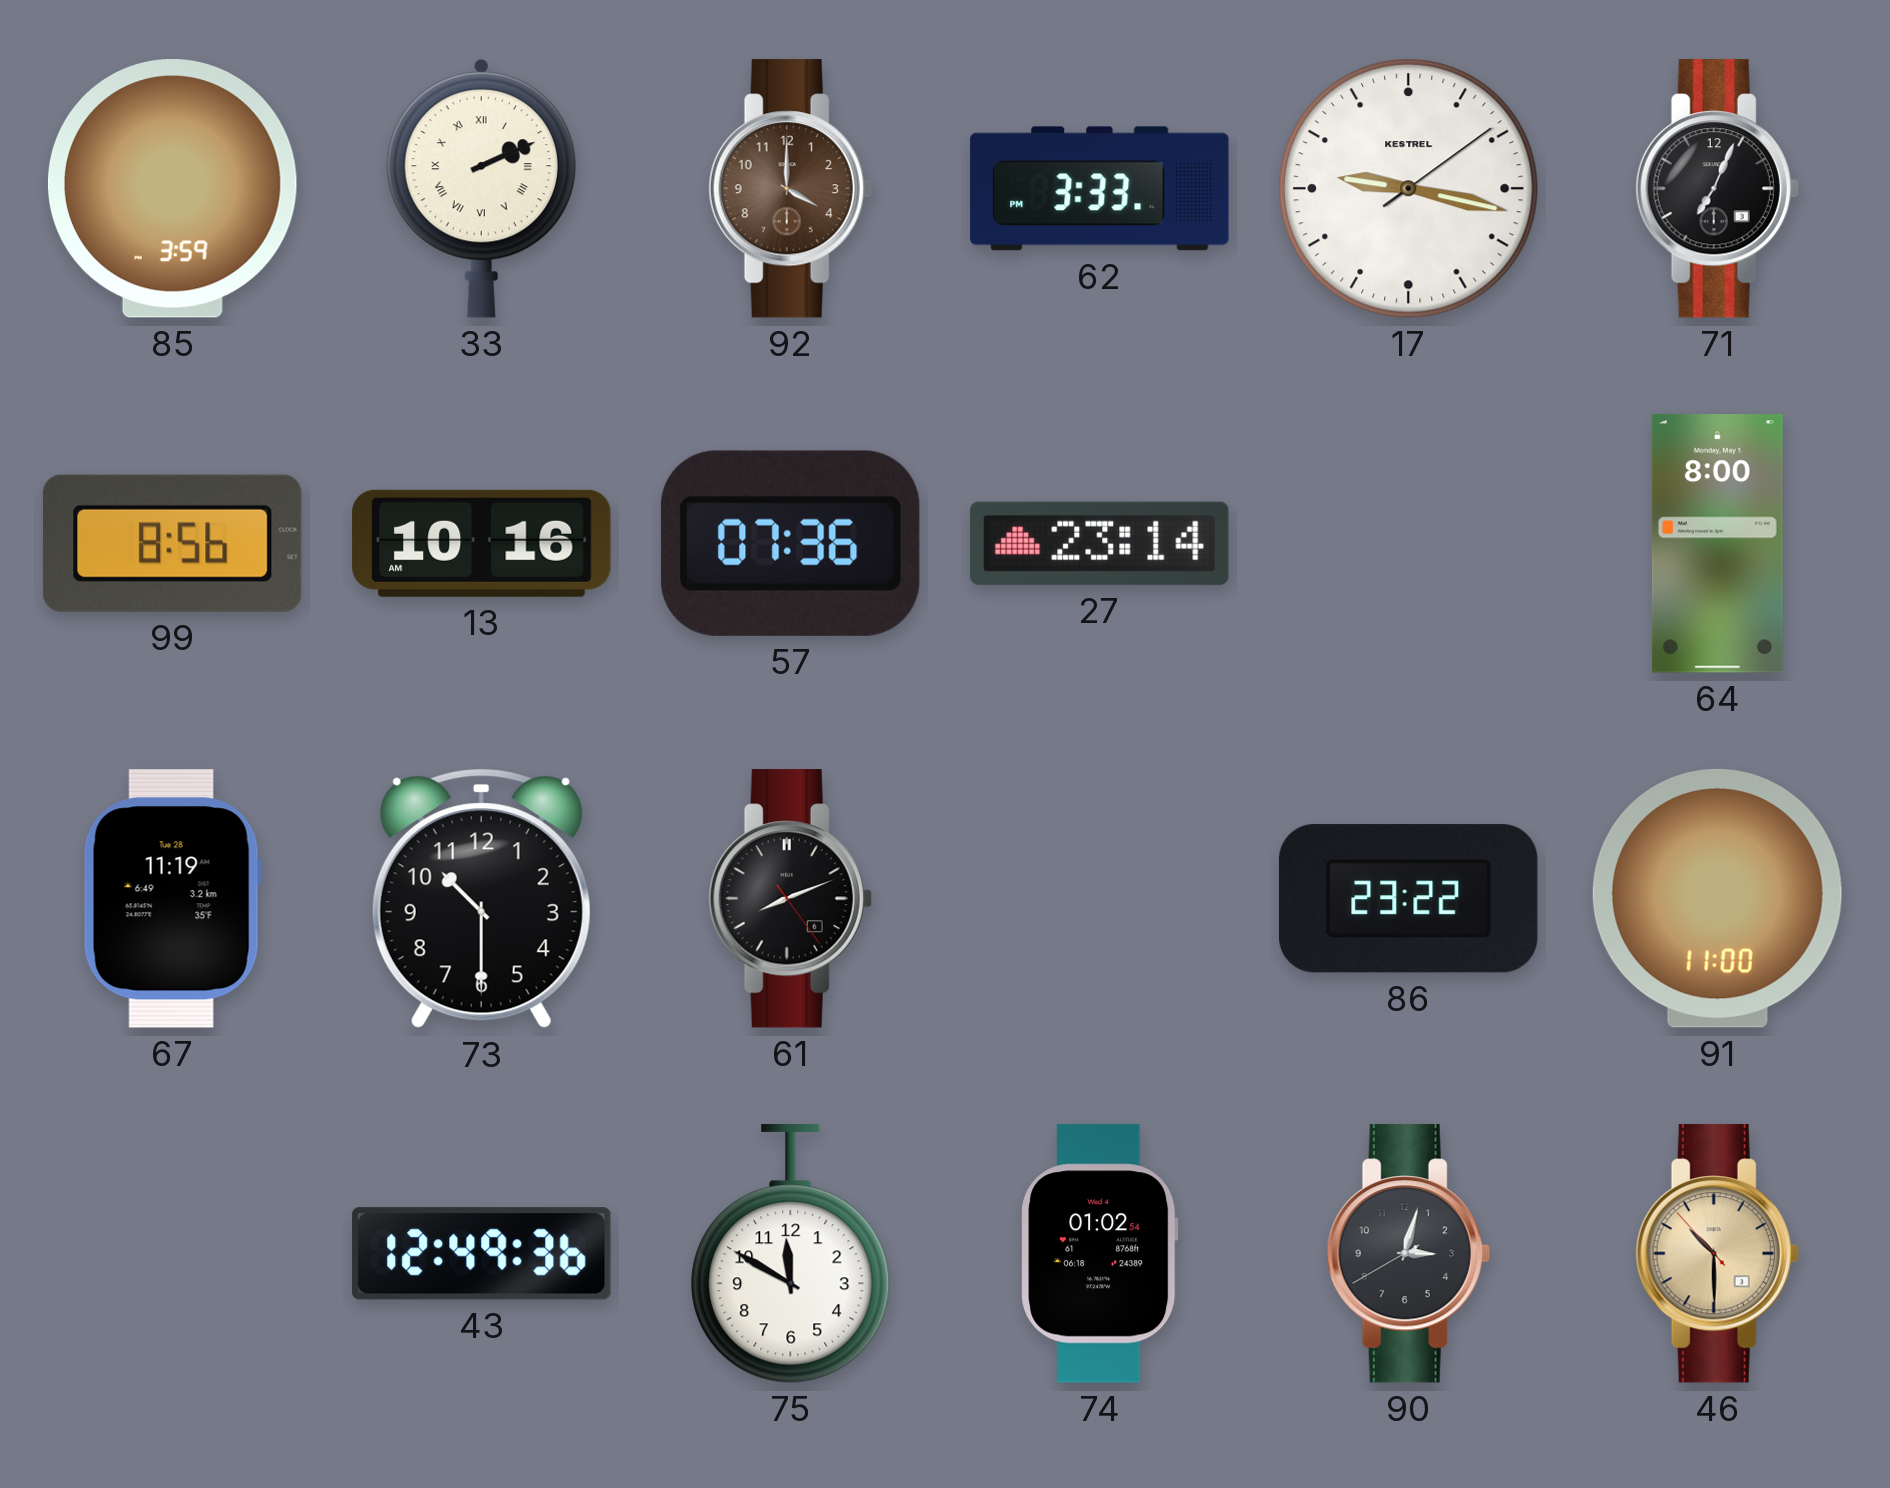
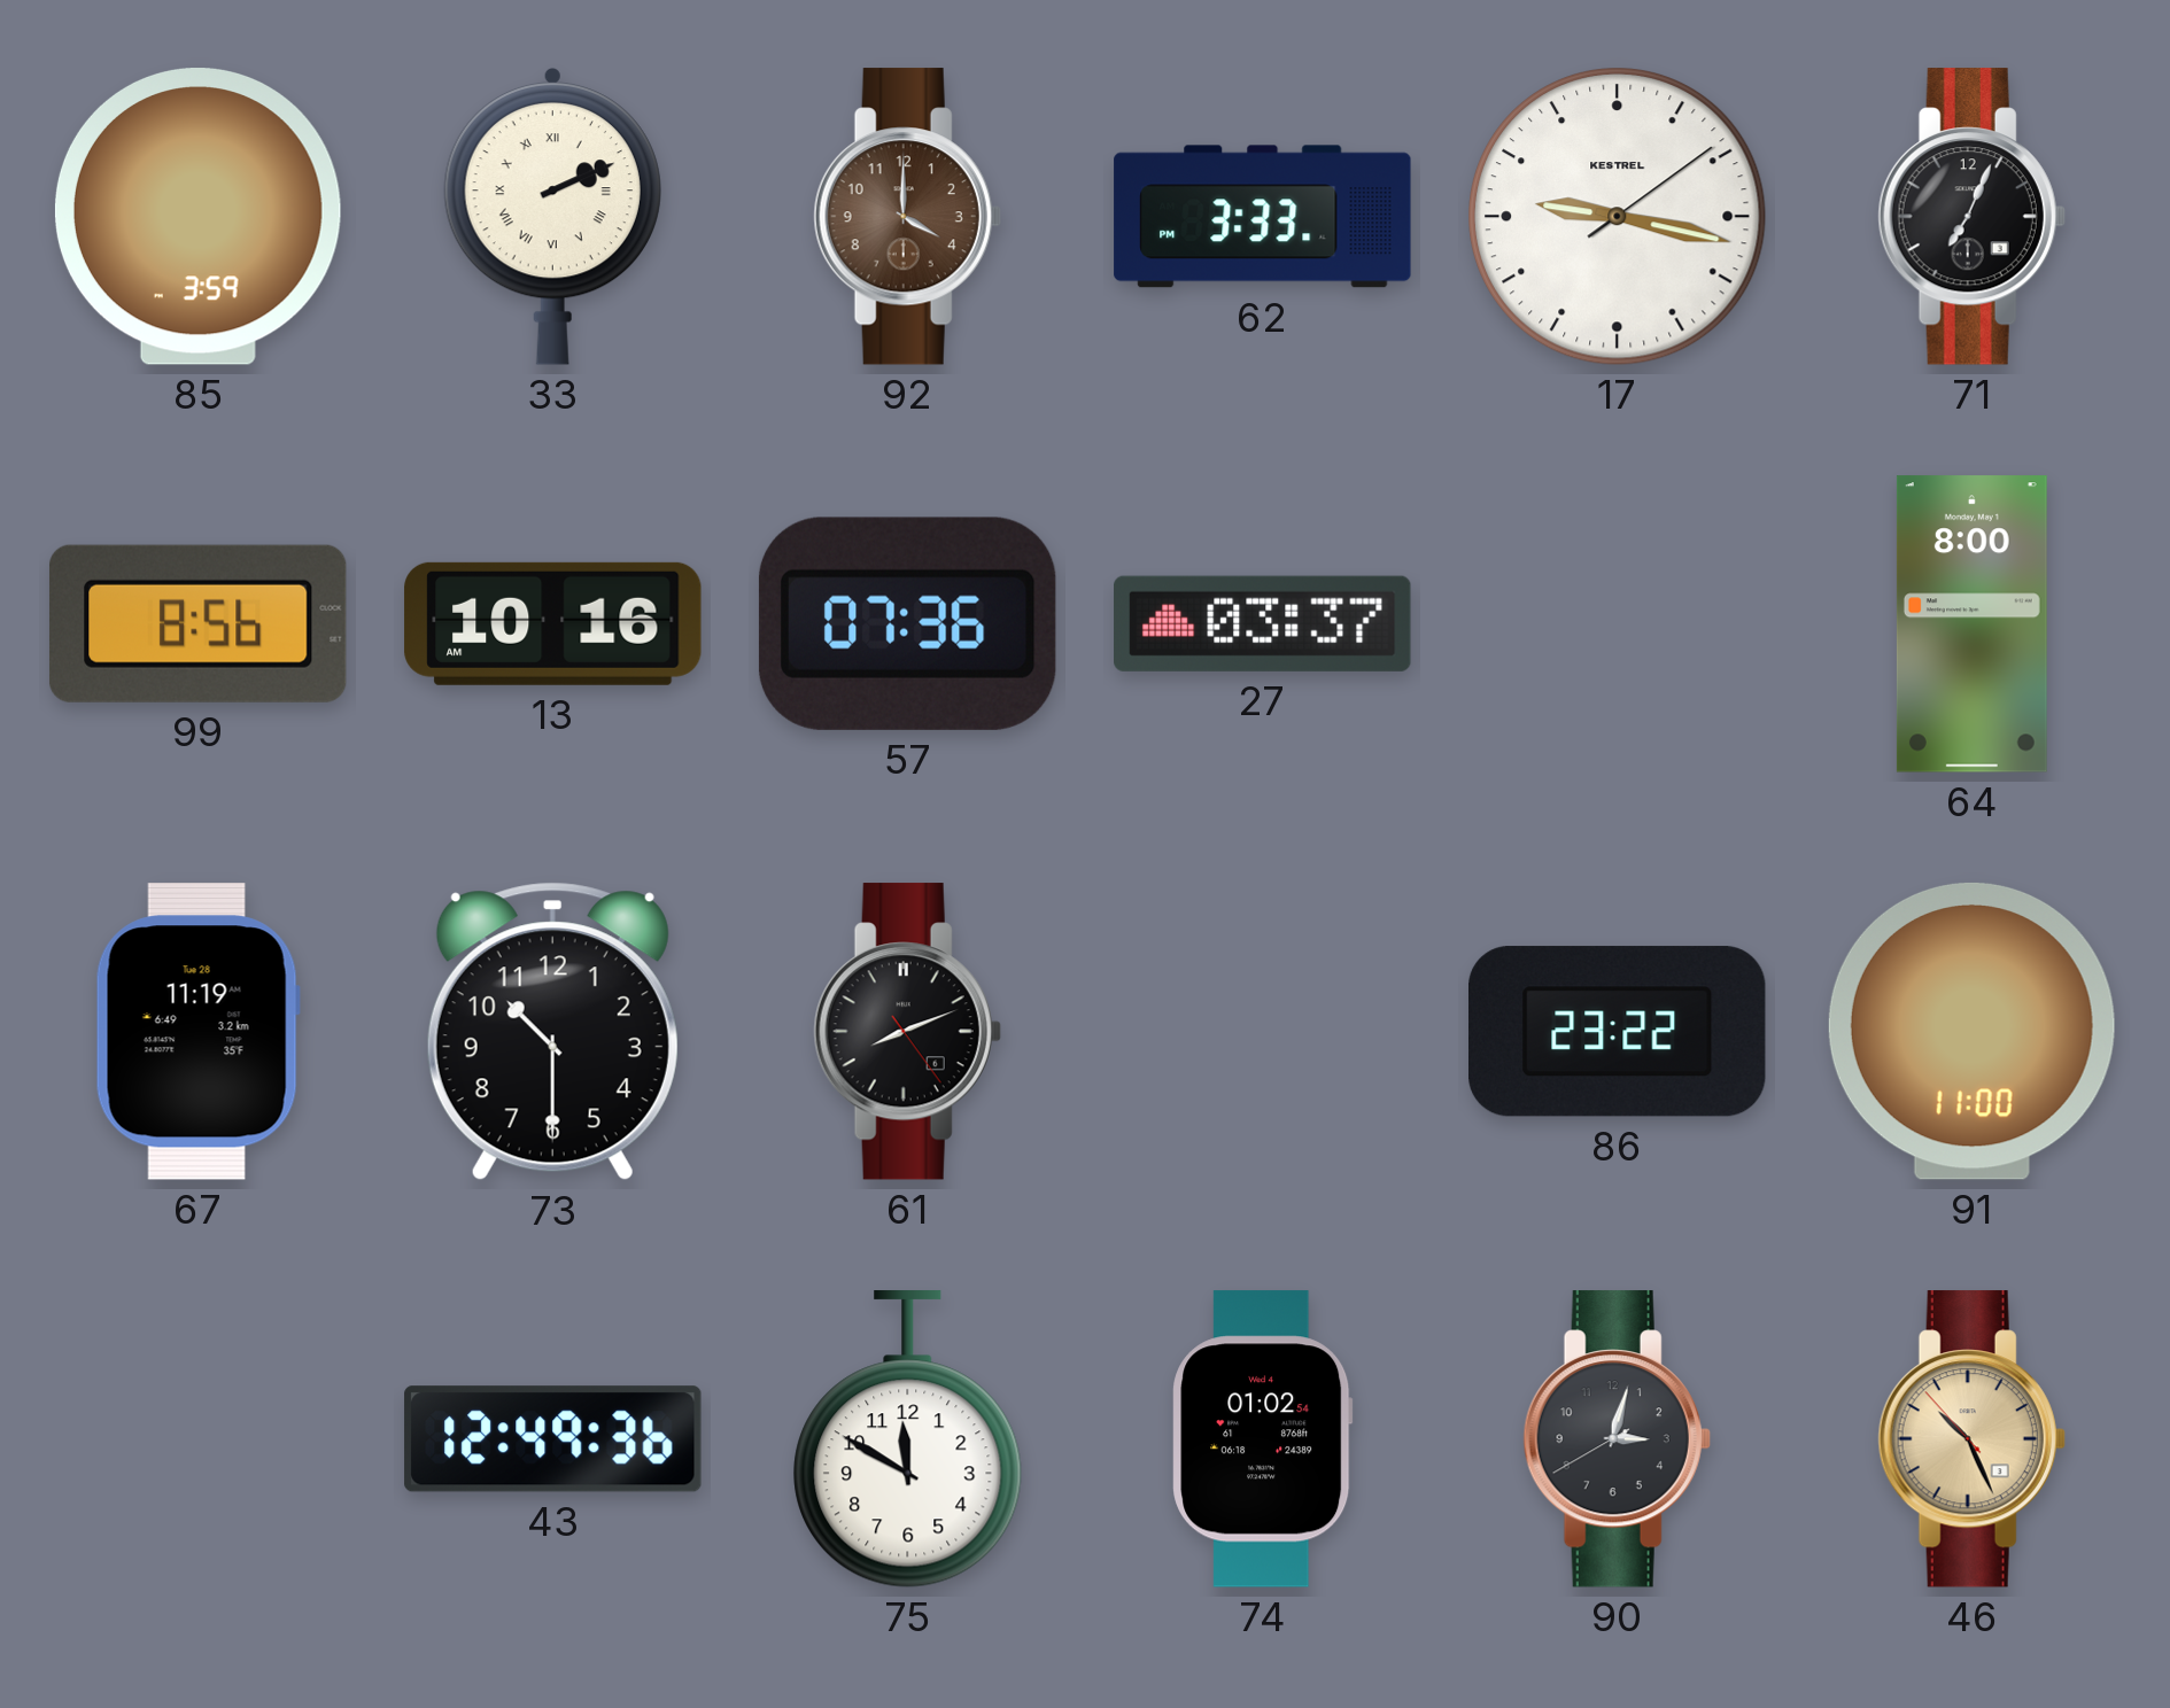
27: 23:14 -> 03:37
46: 10:29 -> 10:25
